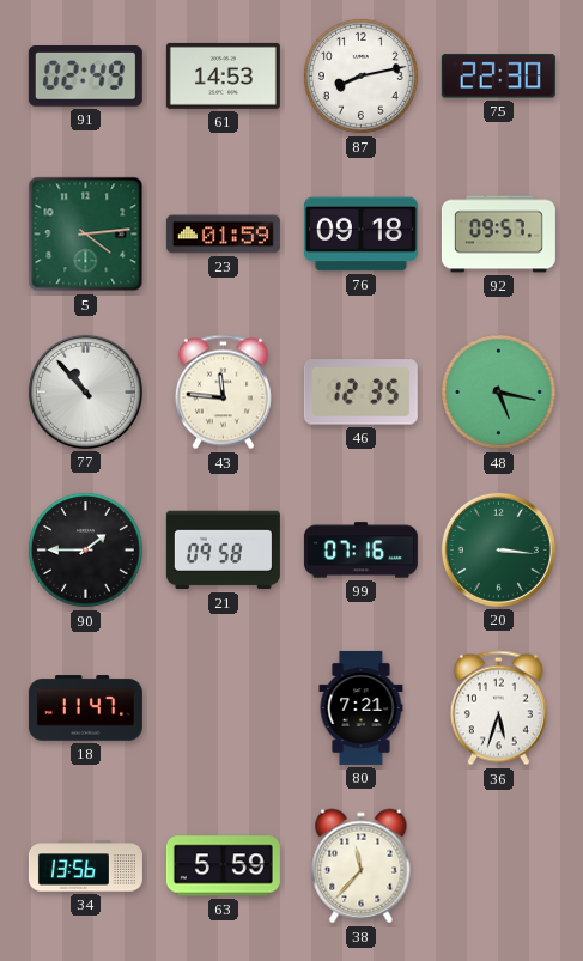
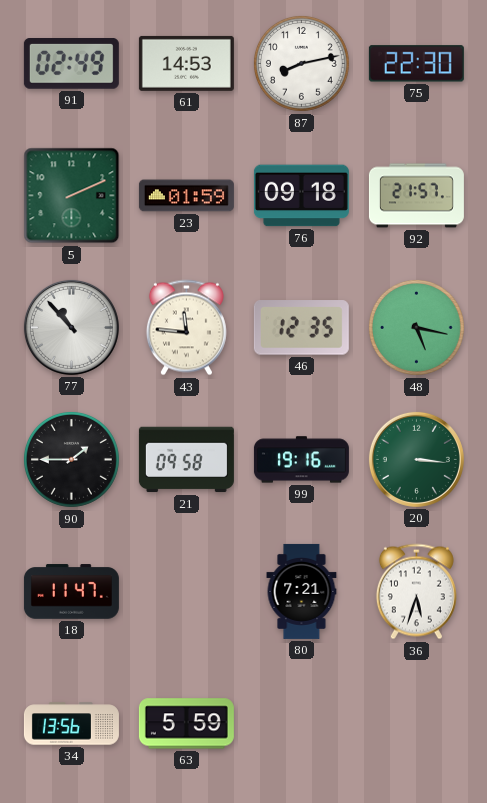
5: 4:14 -> 2:11
92: 09:57 -> 21:57
99: 07:16 -> 19:16
38: 11:37 -> none
